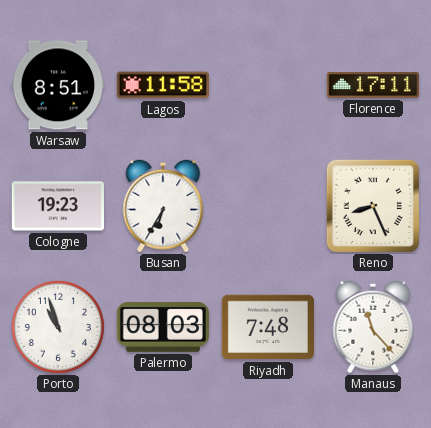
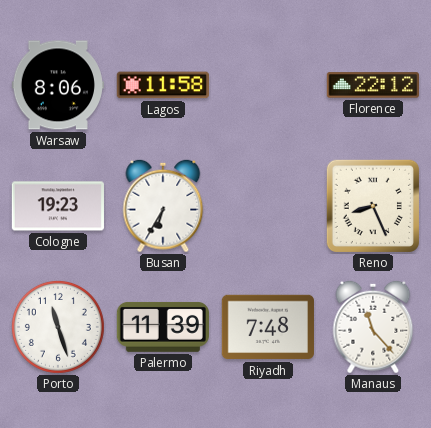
Warsaw: 8:51 -> 8:06
Florence: 17:11 -> 22:12
Porto: 10:57 -> 11:27
Palermo: 08:03 -> 11:39
